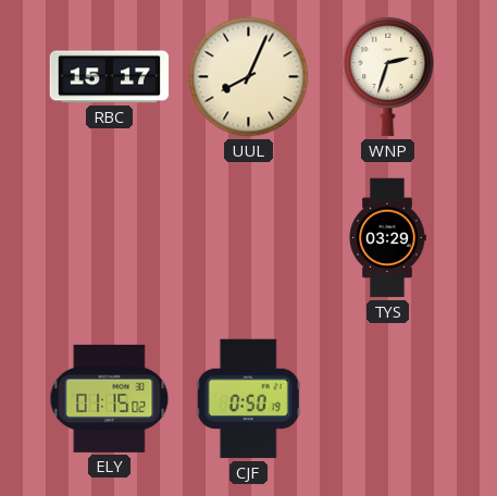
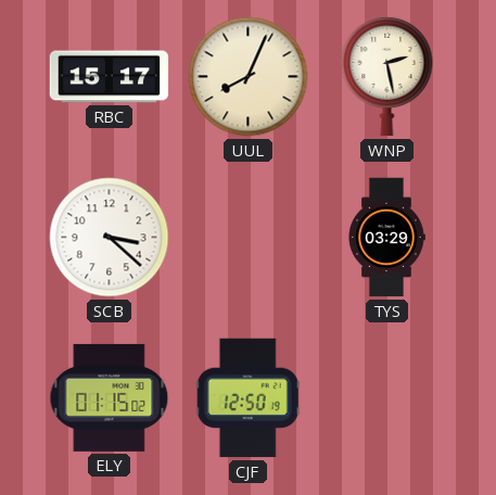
WNP: 2:33 -> 2:28
SCB: none -> 3:22
CJF: 0:50 -> 12:50
